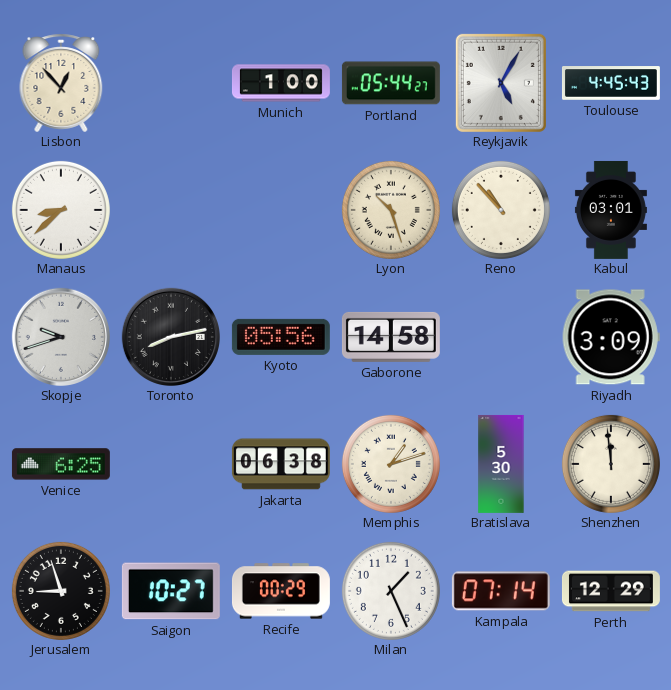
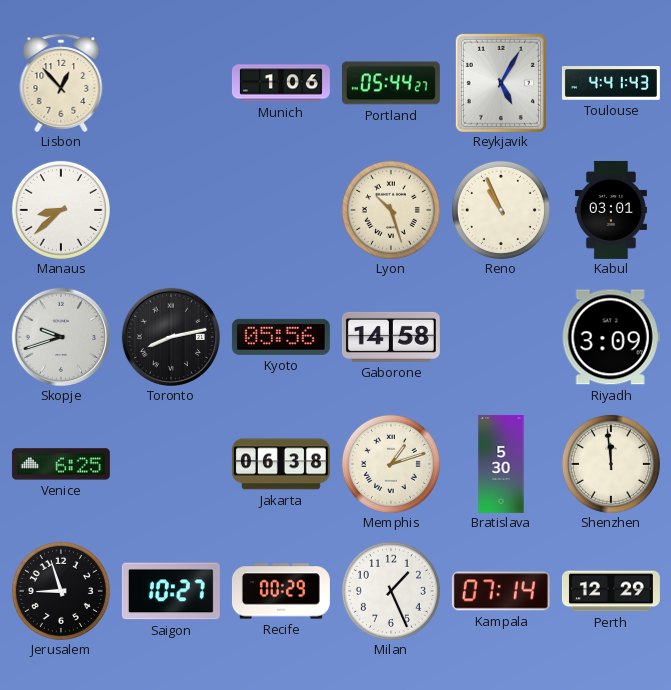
Munich: 1:00 -> 1:06
Toulouse: 4:45 -> 4:41
Reno: 10:53 -> 10:56
